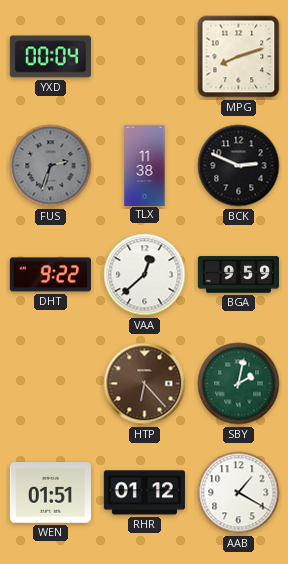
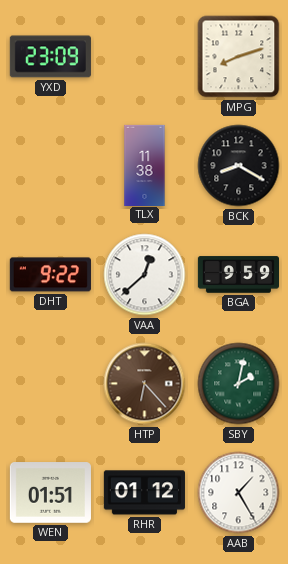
YXD: 00:04 -> 23:09
FUS: 2:33 -> none
BCK: 2:49 -> 8:20
AAB: 1:20 -> 1:25
